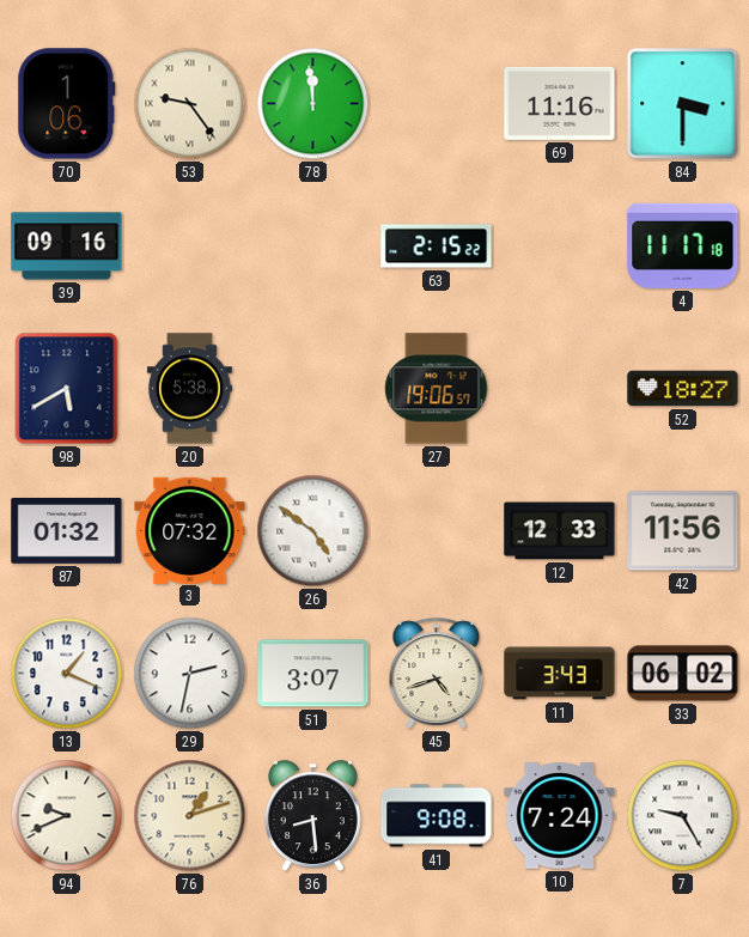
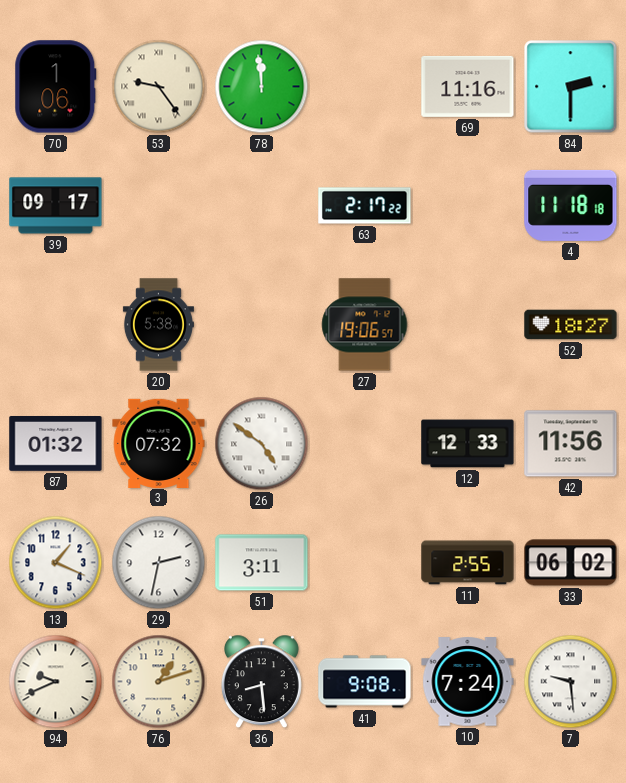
84: 3:30 -> 2:30
39: 09:16 -> 09:17
63: 2:15 -> 2:17
4: 11:17 -> 11:18
98: 5:40 -> none
51: 3:07 -> 3:11
45: 4:42 -> none
11: 3:43 -> 2:55
7: 9:25 -> 9:29
